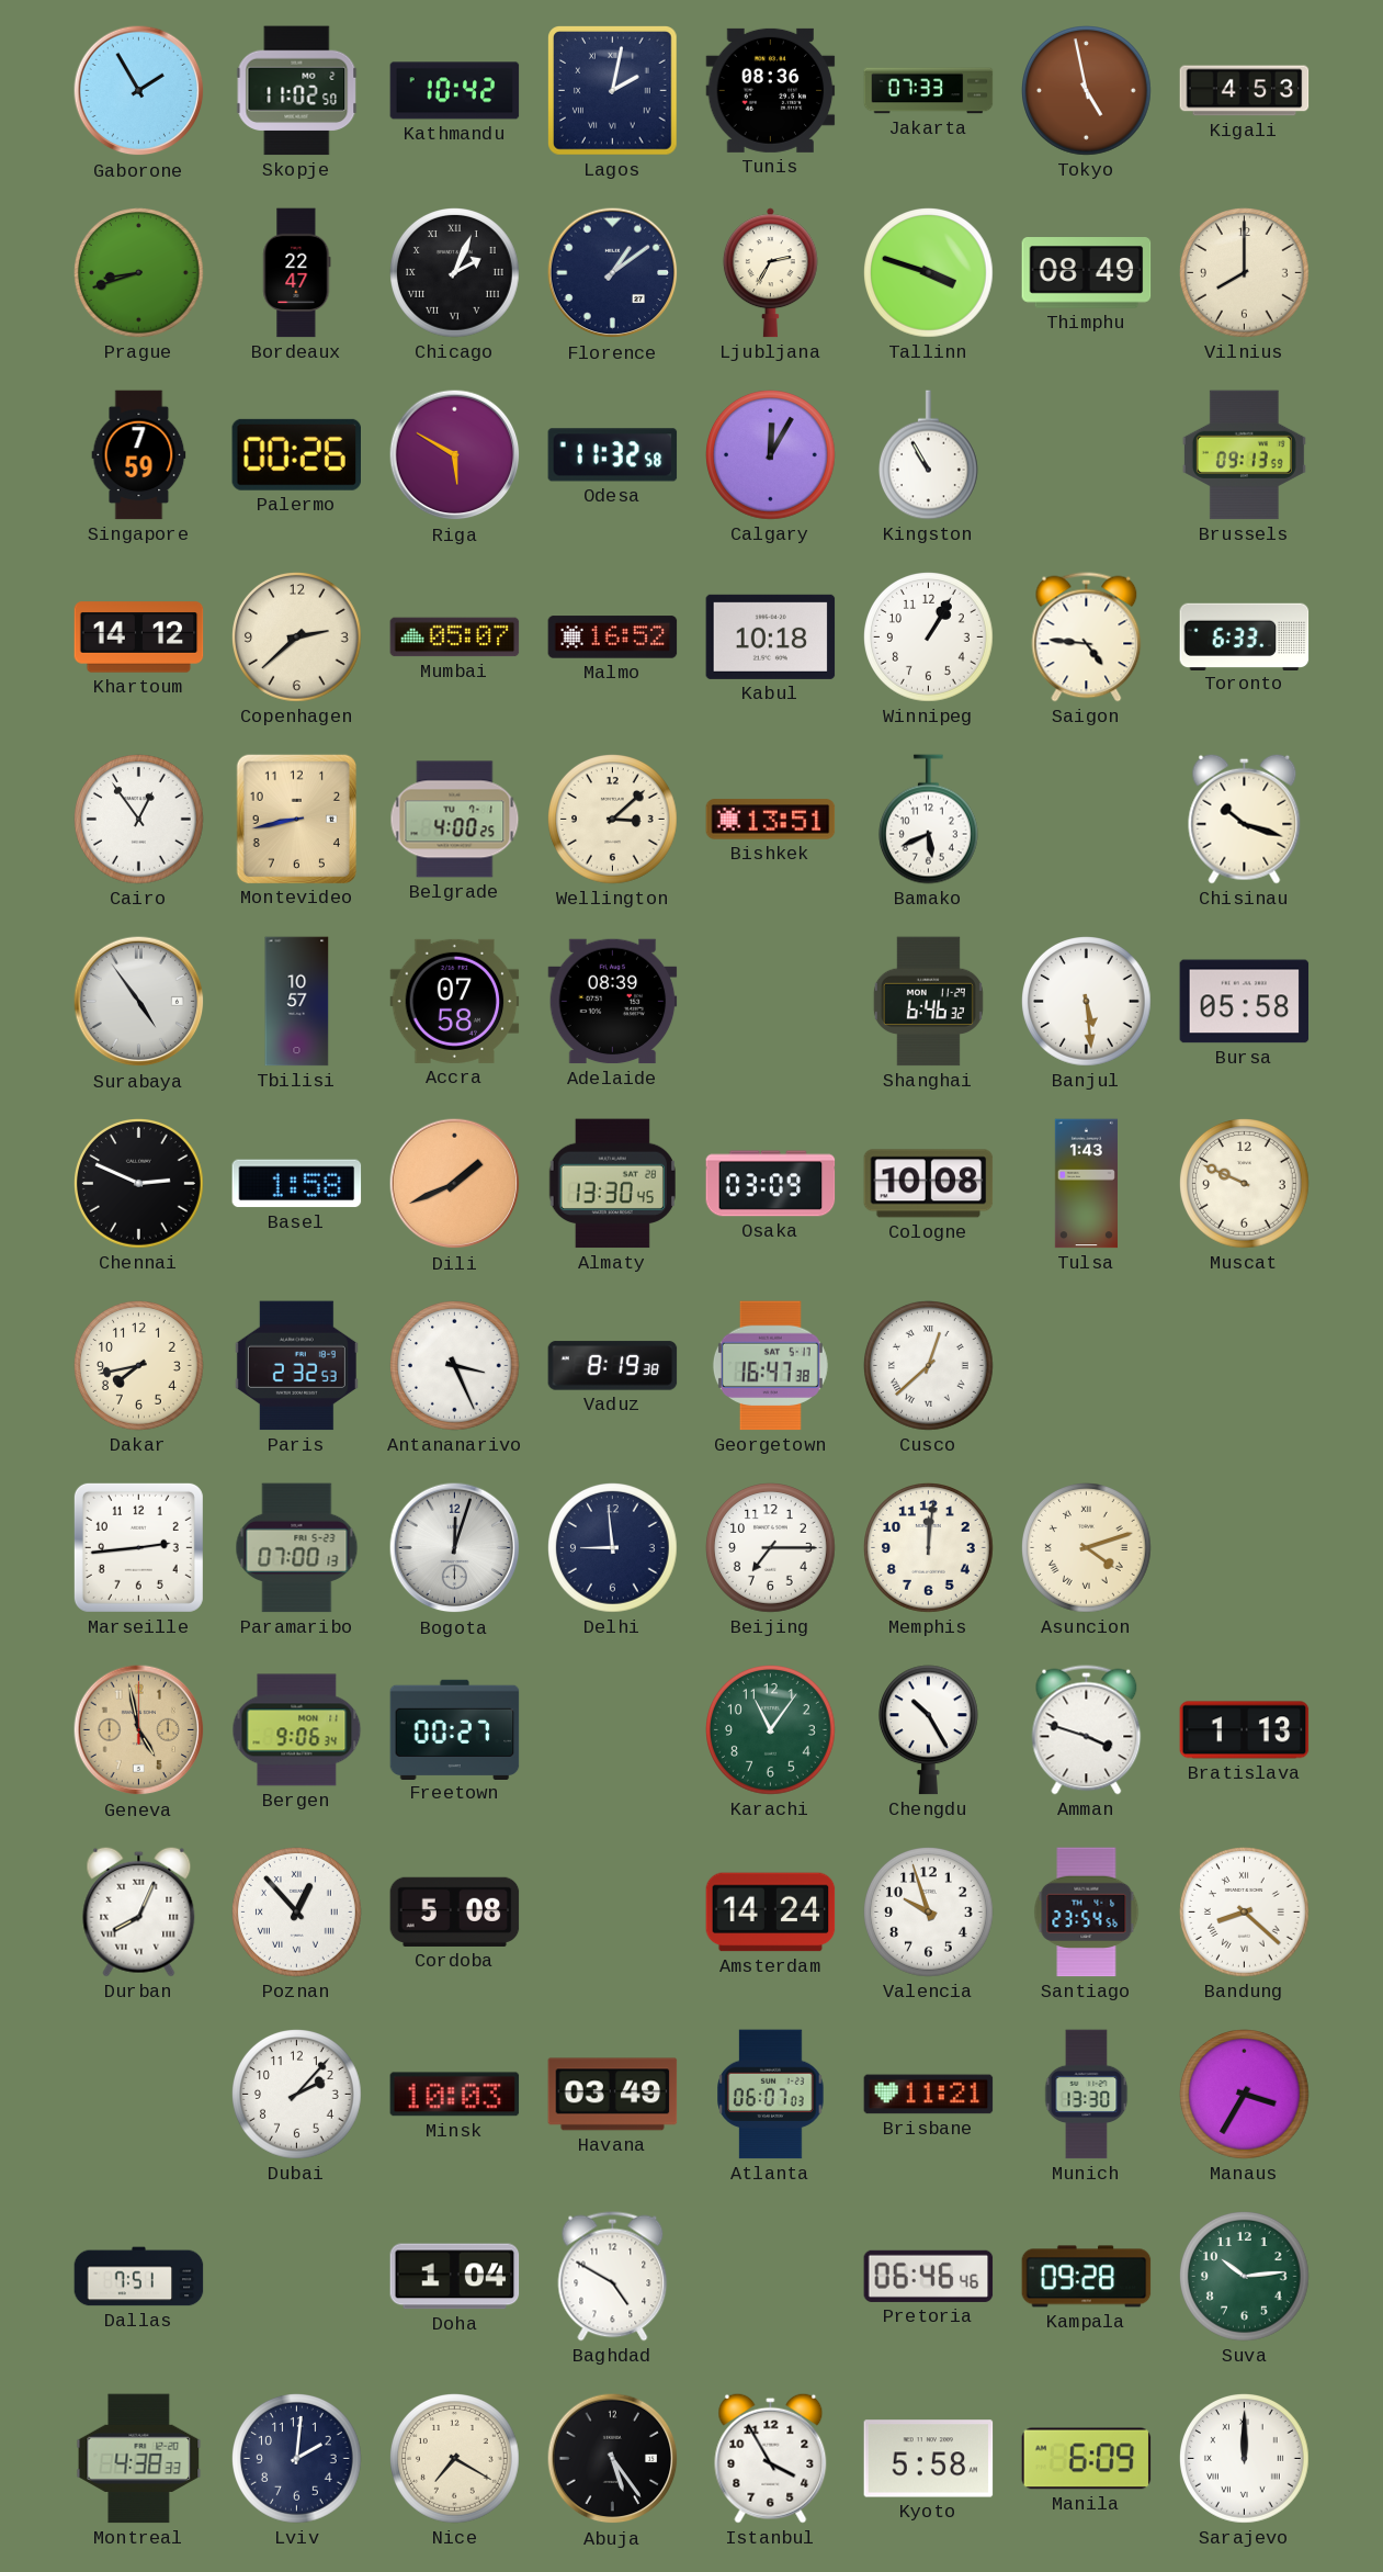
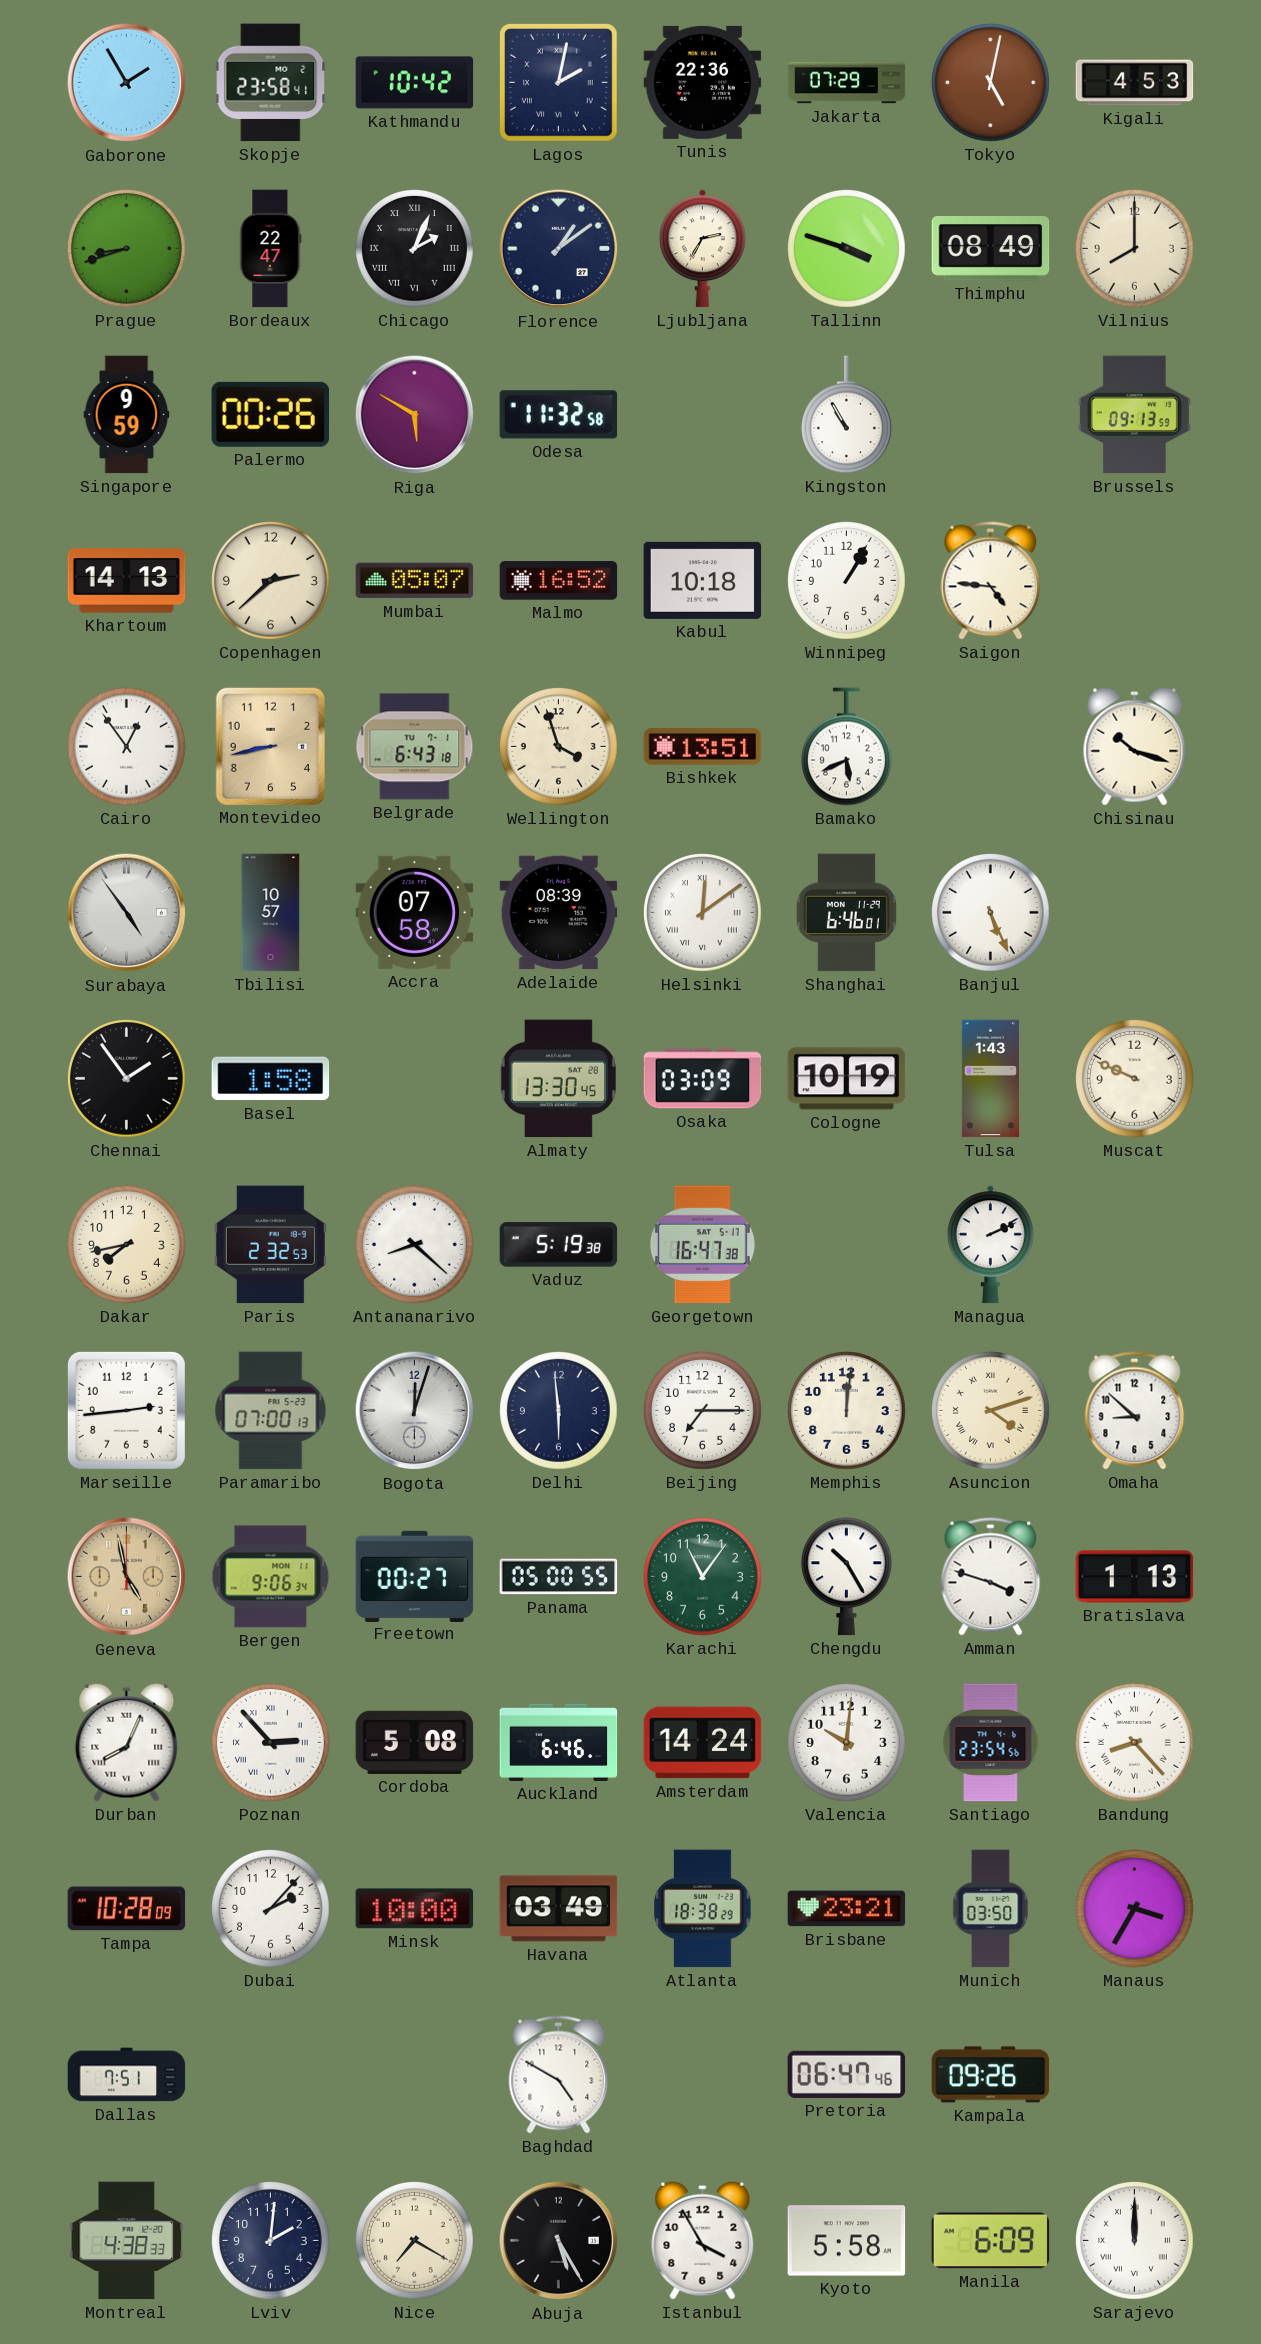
Skopje: 11:02 -> 23:58
Tunis: 08:36 -> 22:36
Jakarta: 07:33 -> 07:29
Tokyo: 4:58 -> 5:02
Singapore: 7:59 -> 9:59
Calgary: 12:05 -> none
Khartoum: 14:12 -> 14:13
Toronto: 6:33 -> none
Belgrade: 4:00 -> 6:43
Wellington: 3:08 -> 3:57
Helsinki: none -> 12:09
Shanghai: 6:46:32 -> 6:46:01
Banjul: 5:29 -> 5:26
Bursa: 05:58 -> none
Chennai: 2:49 -> 1:54
Dili: 1:41 -> none
Cologne: 10:08 -> 10:19
Antananarivo: 3:26 -> 8:22
Vaduz: 8:19 -> 5:19
Cusco: 12:38 -> none
Managua: none -> 2:11
Delhi: 8:59 -> 5:59
Omaha: none -> 8:52
Panama: none -> 05:00
Poznan: 12:53 -> 2:53
Auckland: none -> 6:46
Valencia: 9:57 -> 10:01
Bandung: 8:22 -> 8:23
Tampa: none -> 10:28
Minsk: 10:03 -> 10:00
Atlanta: 06:07 -> 18:38
Brisbane: 11:21 -> 23:21
Munich: 13:30 -> 03:50
Doha: 1:04 -> none
Pretoria: 06:46 -> 06:47
Kampala: 09:28 -> 09:26
Suva: 10:14 -> none
Abuja: 5:24 -> 5:25
